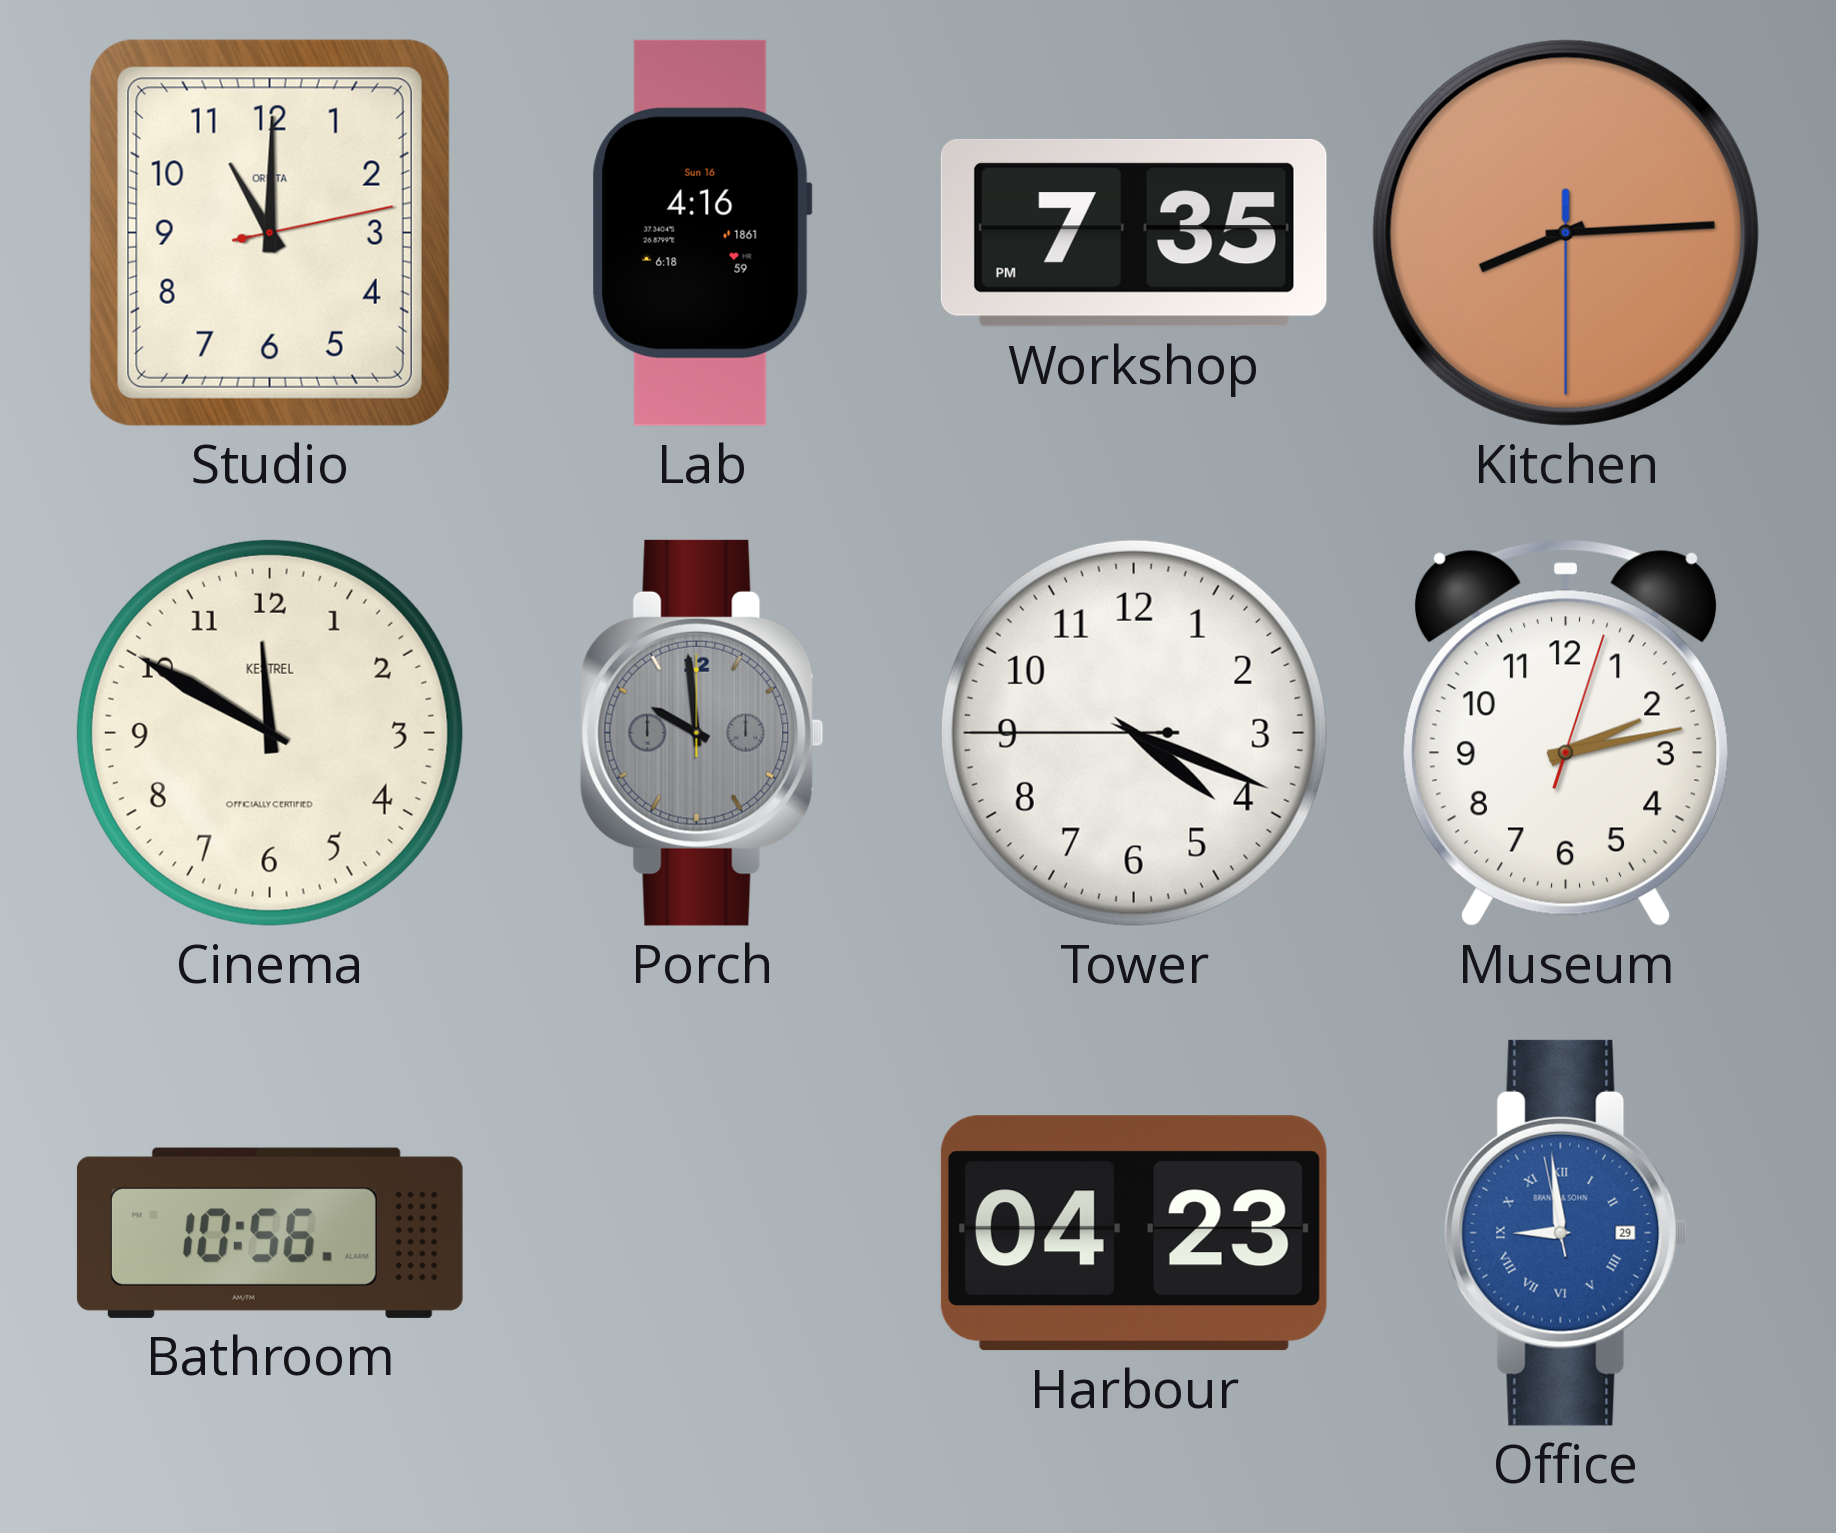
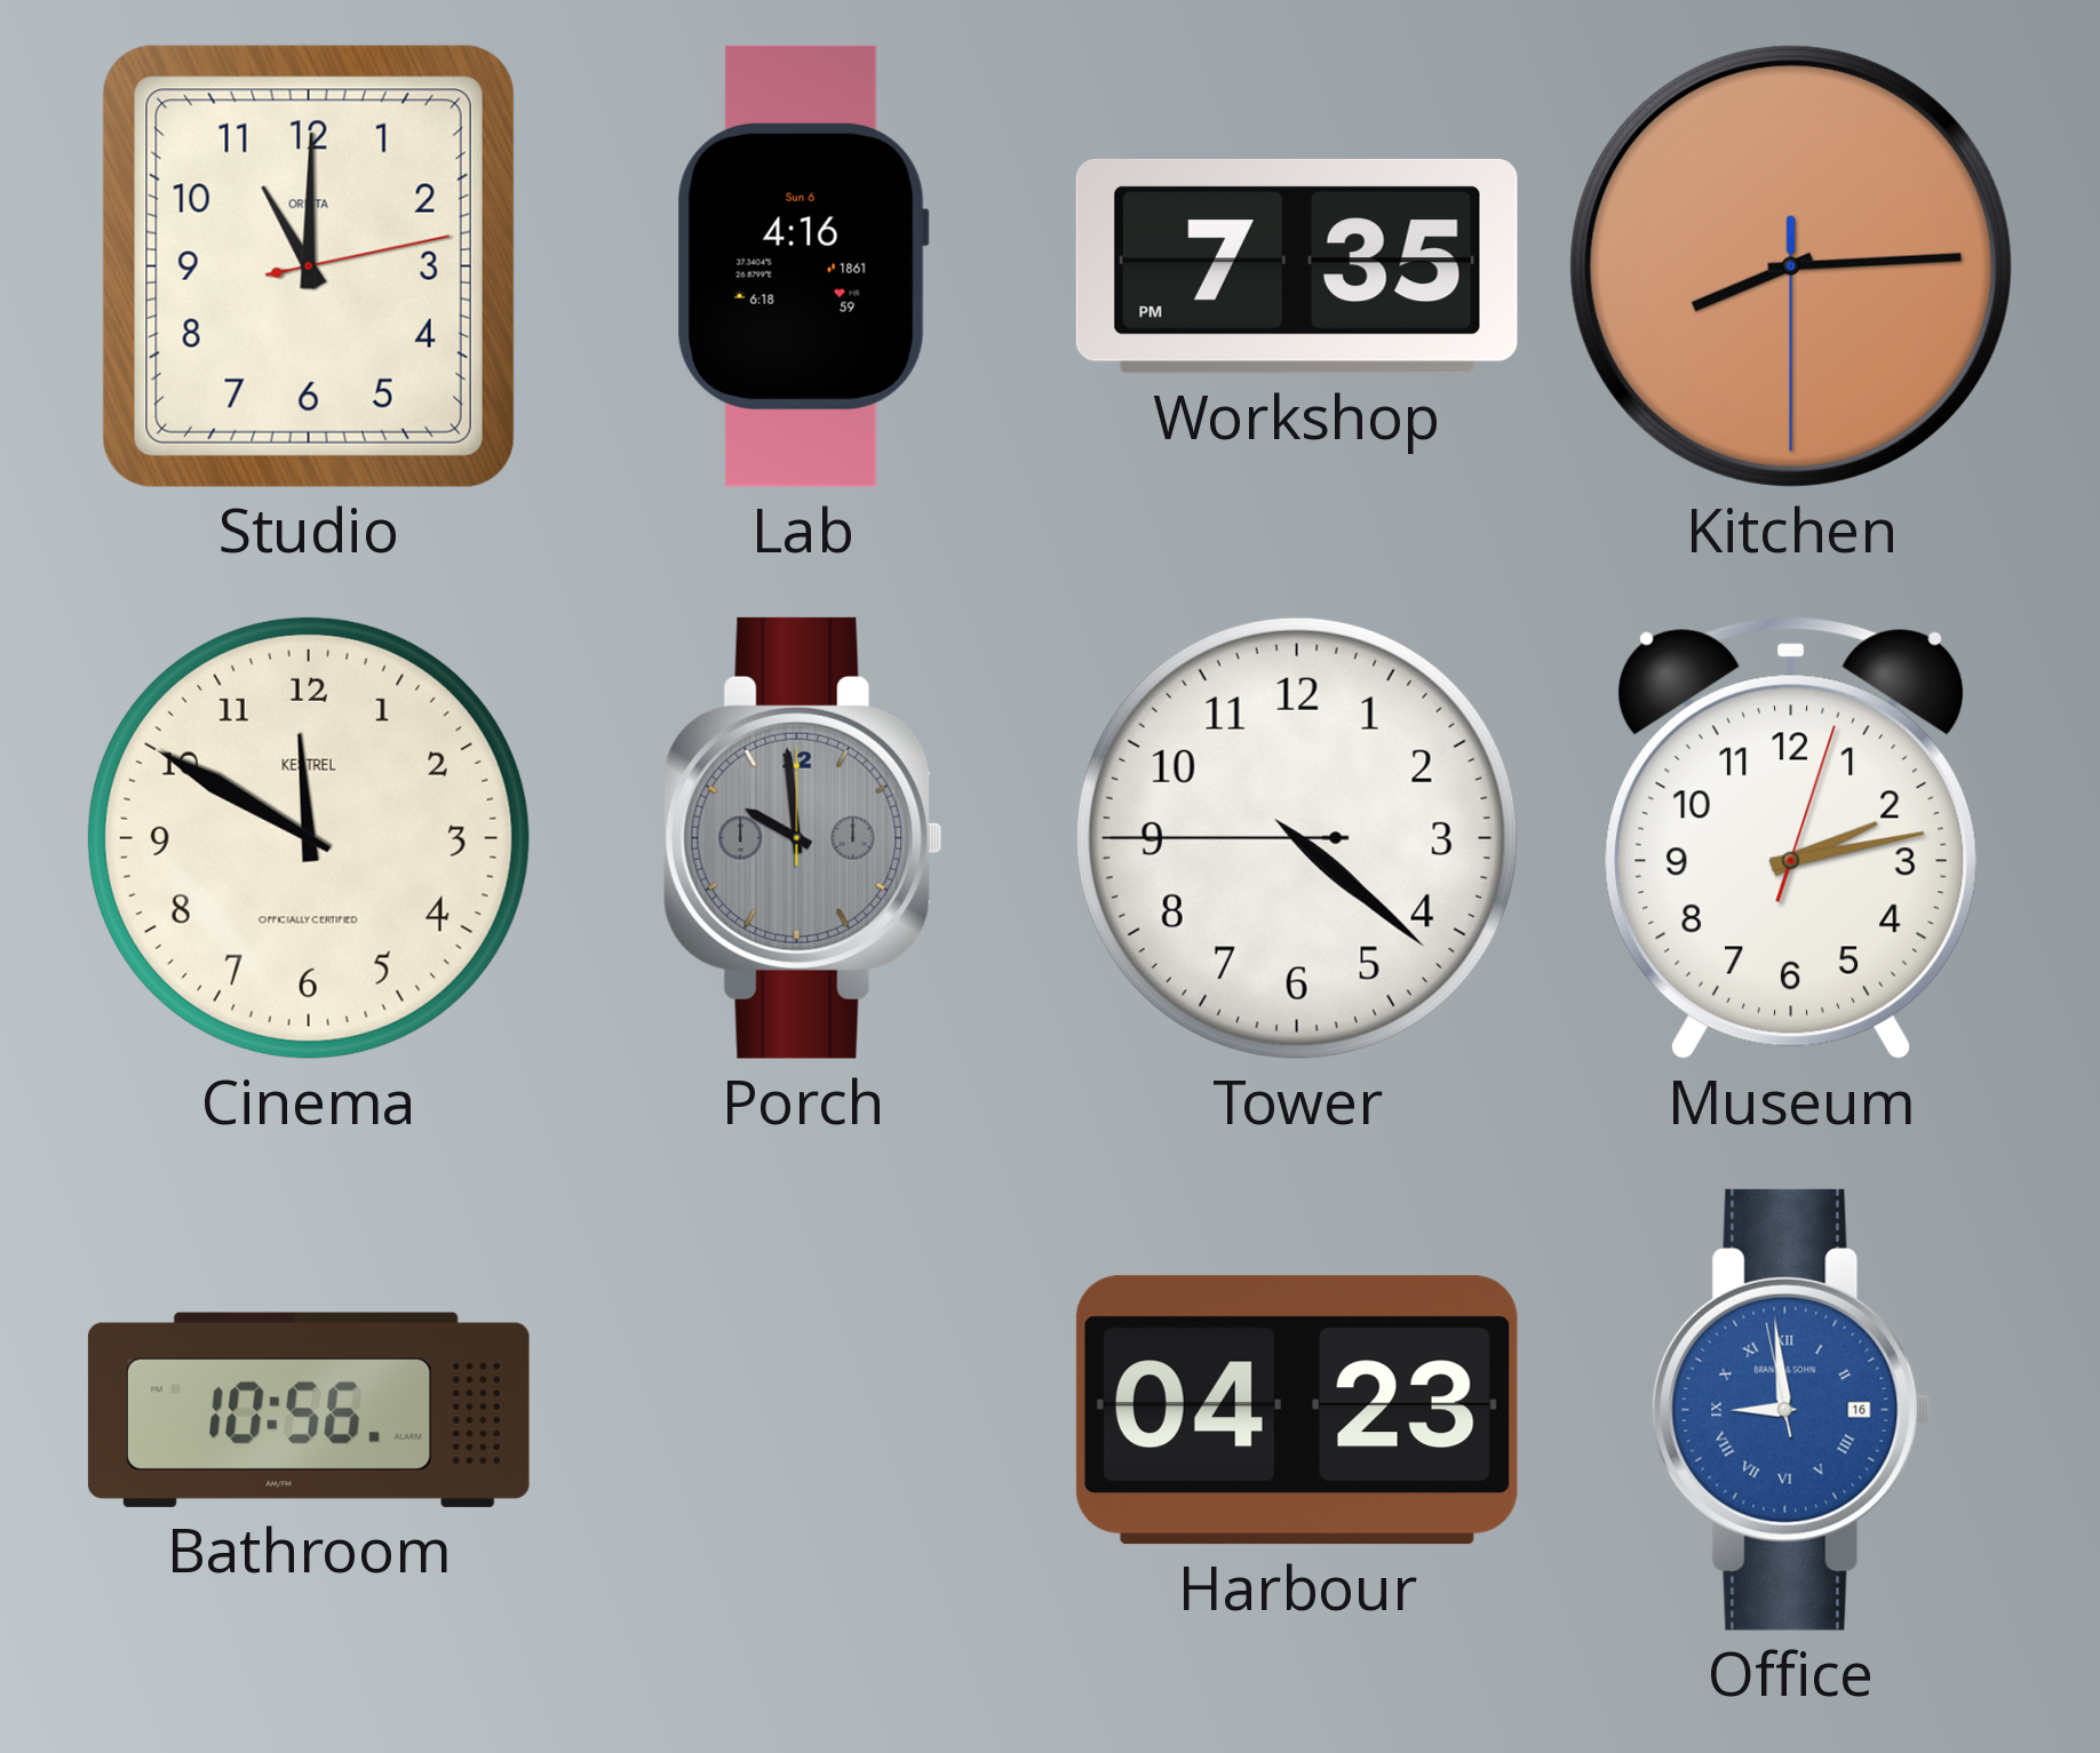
Lab date: Sun 16 -> Sun 6
Tower: 4:18 -> 4:21
Office date: 29 -> 16
